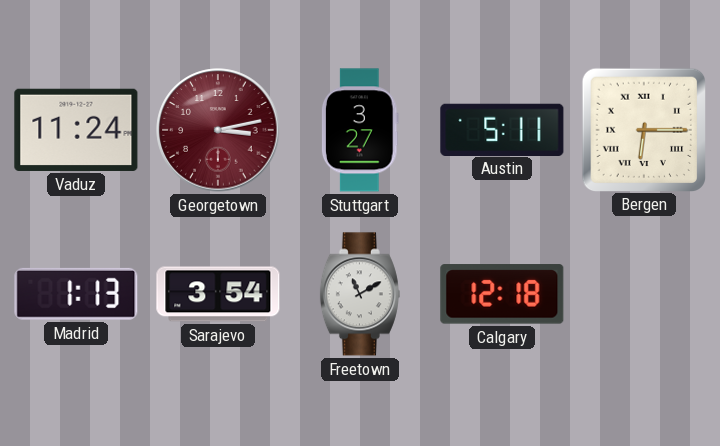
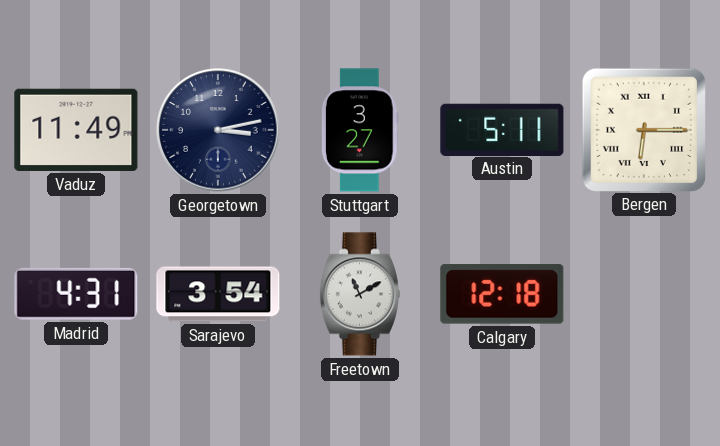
Vaduz: 11:24 -> 11:49
Georgetown dial: burgundy -> navy
Madrid: 1:13 -> 4:31
